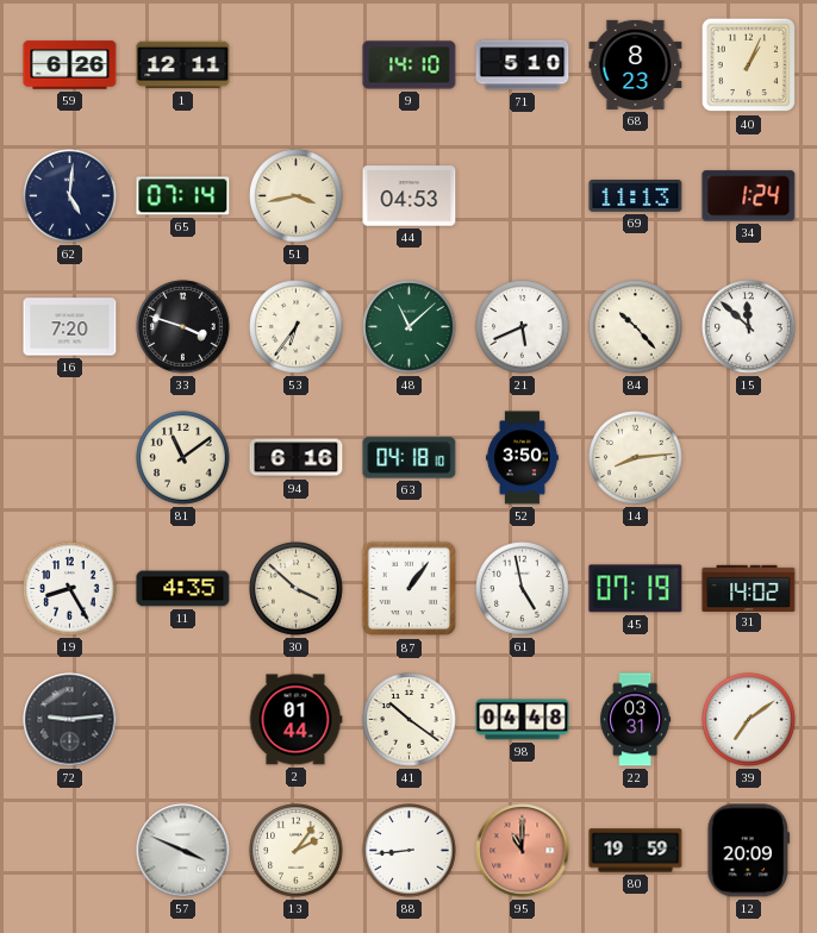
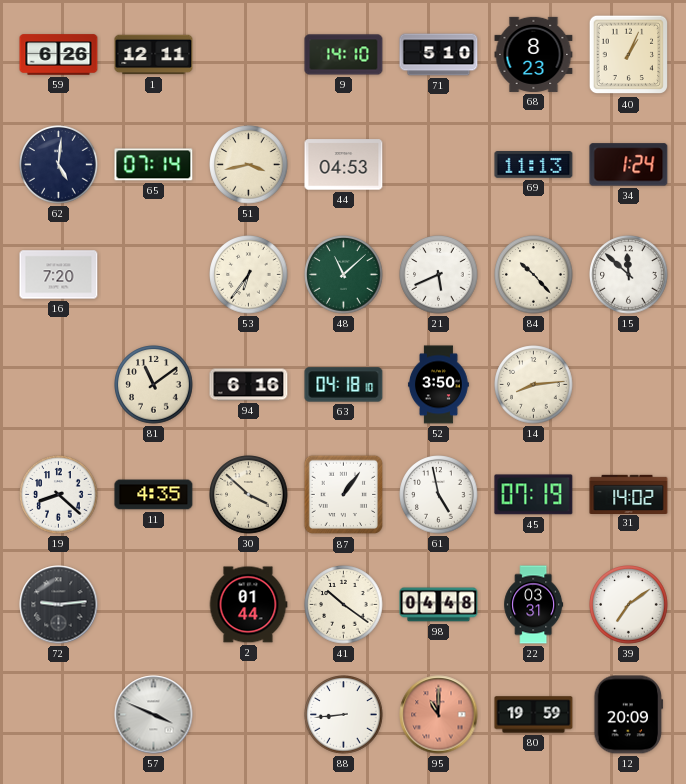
33: 3:48 -> none
19: 8:25 -> 8:22
13: 2:06 -> none
